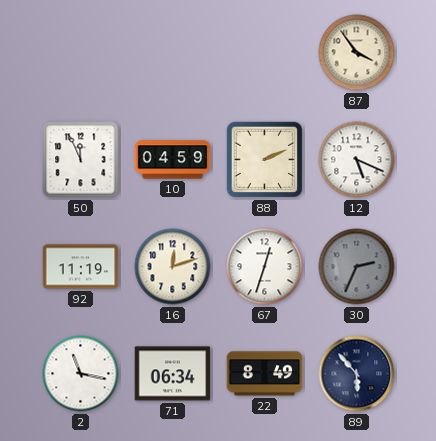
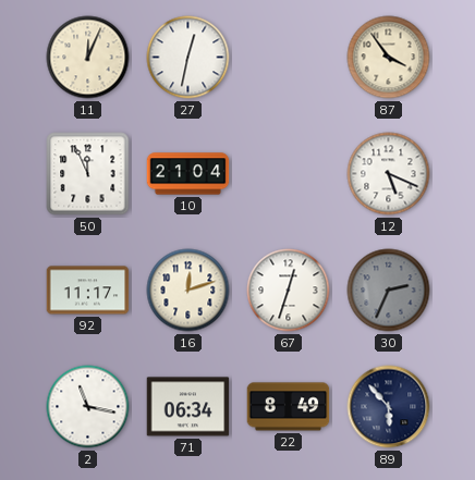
11: none -> 12:04
27: none -> 12:32
10: 04:59 -> 21:04
88: 2:11 -> none
92: 11:19 -> 11:17
